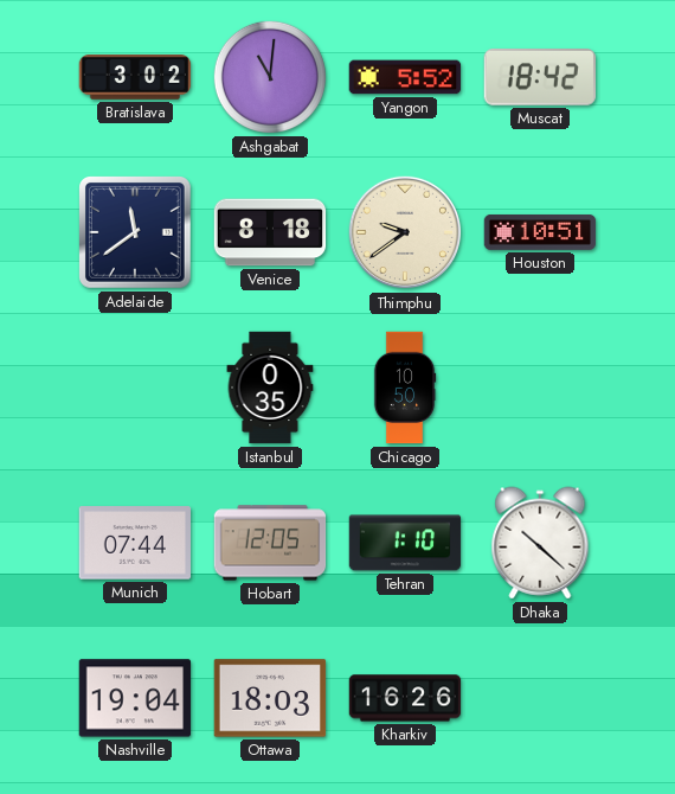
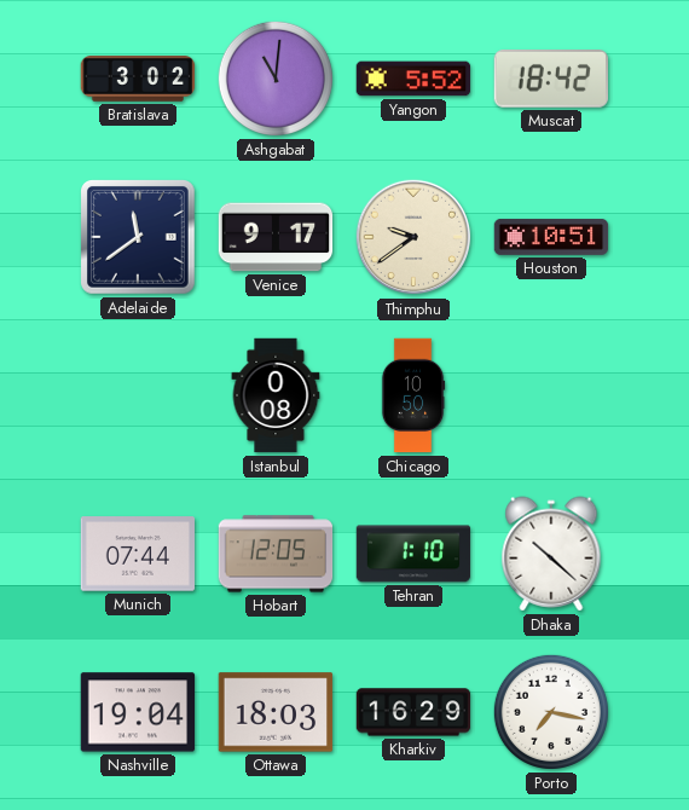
Venice: 8:18 -> 9:17
Istanbul: 0:35 -> 0:08
Kharkiv: 16:26 -> 16:29
Porto: none -> 7:17
